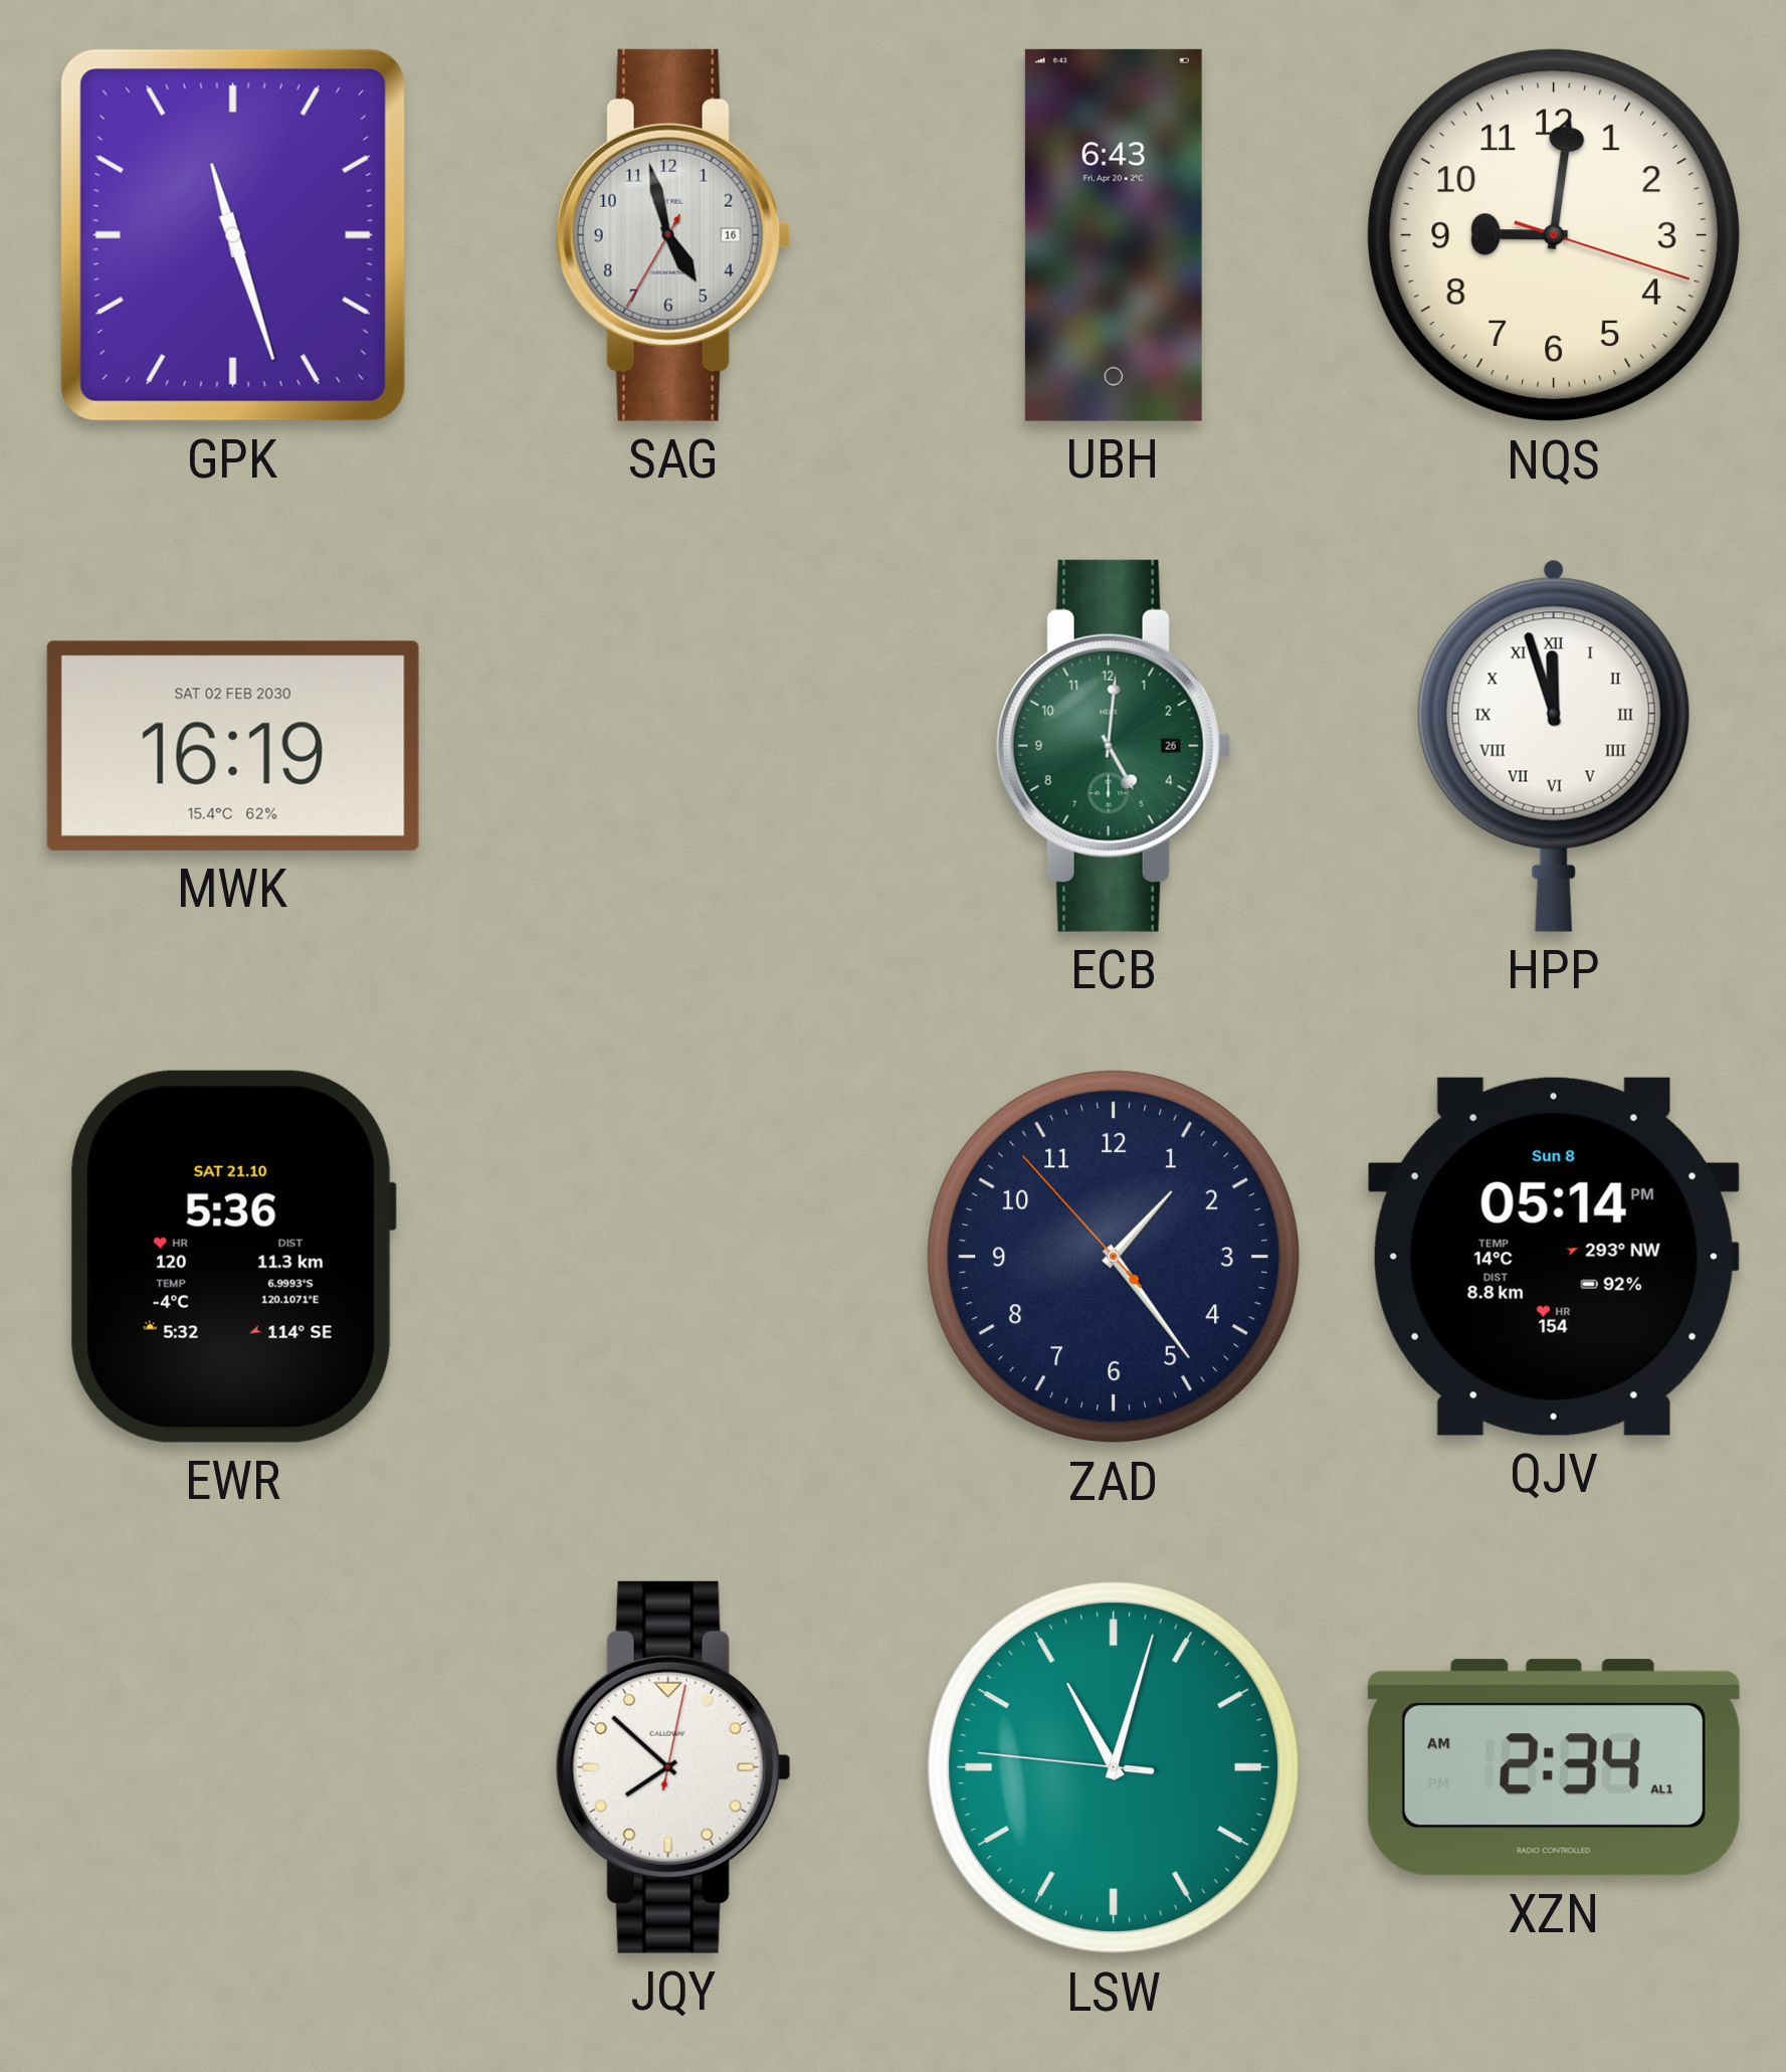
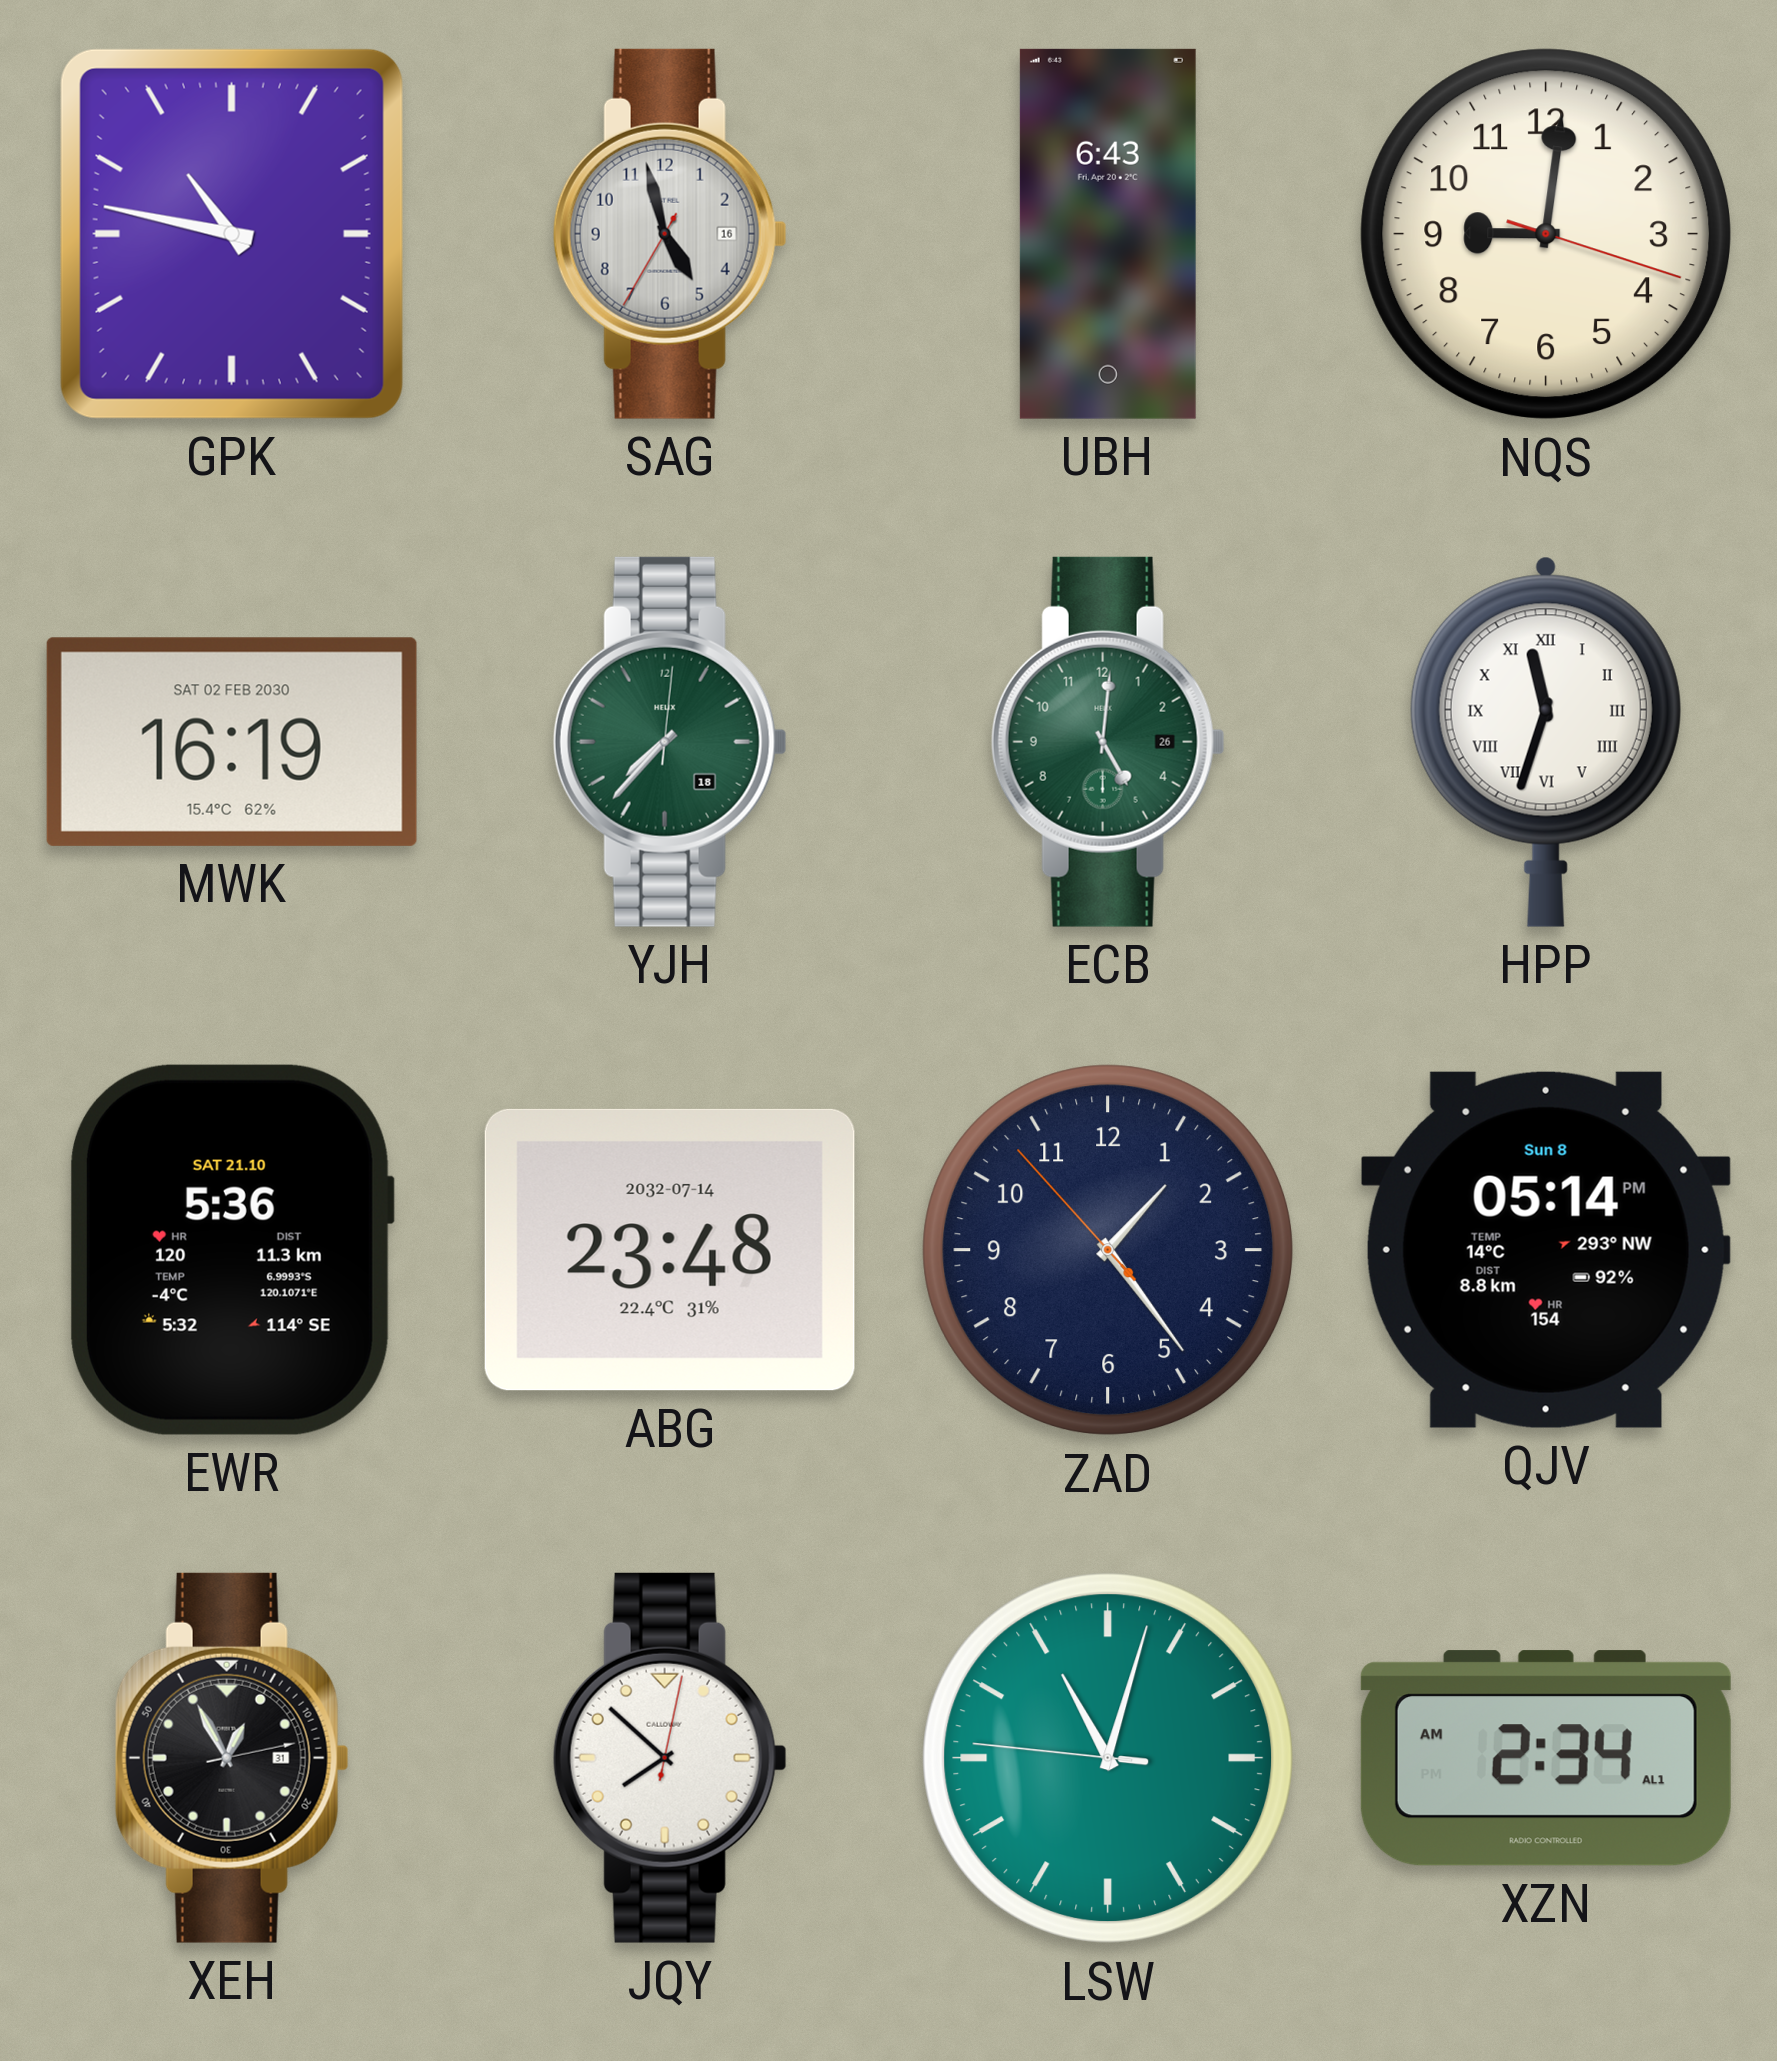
GPK: 11:27 -> 10:47
YJH: none -> 7:37
HPP: 11:57 -> 11:33
ABG: none -> 23:48
XEH: none -> 12:55
